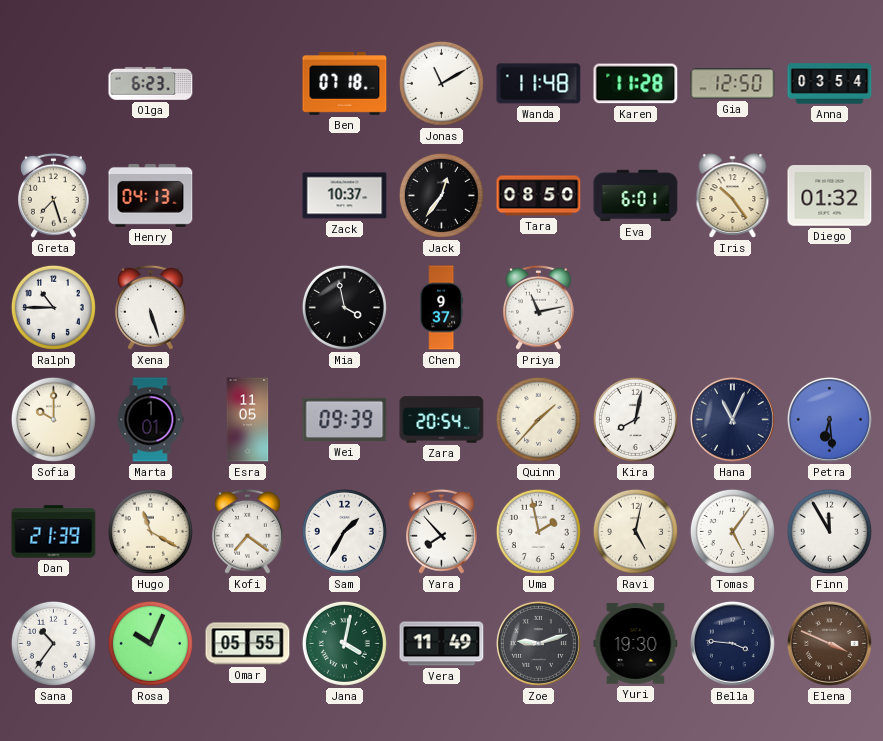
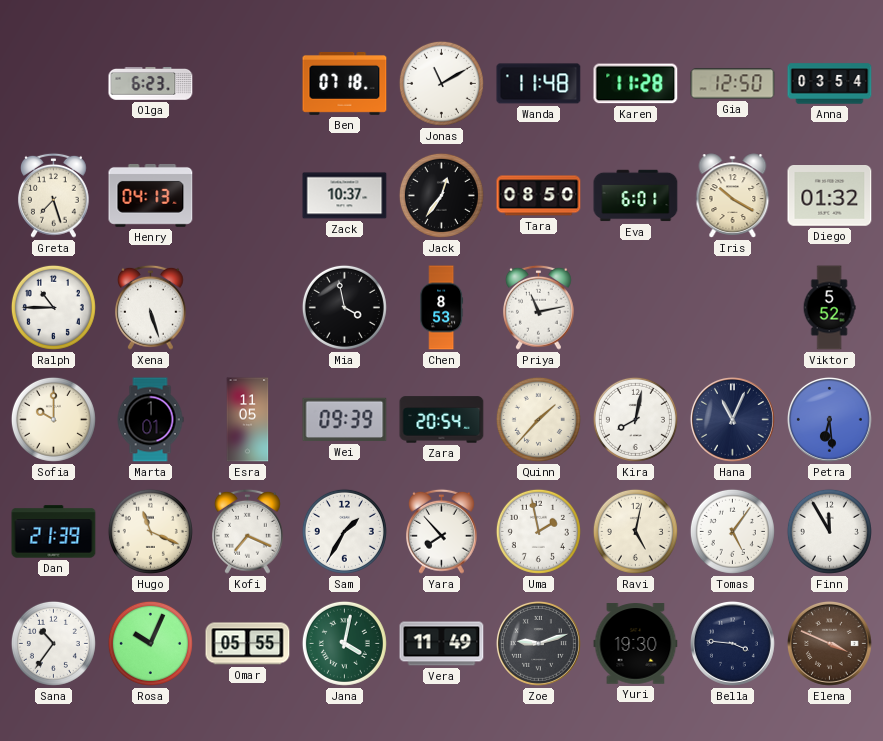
Iris: 10:24 -> 10:20
Chen: 9:37 -> 8:53
Viktor: none -> 5:52
Hugo: 11:20 -> 11:19
Kofi: 7:21 -> 7:19
